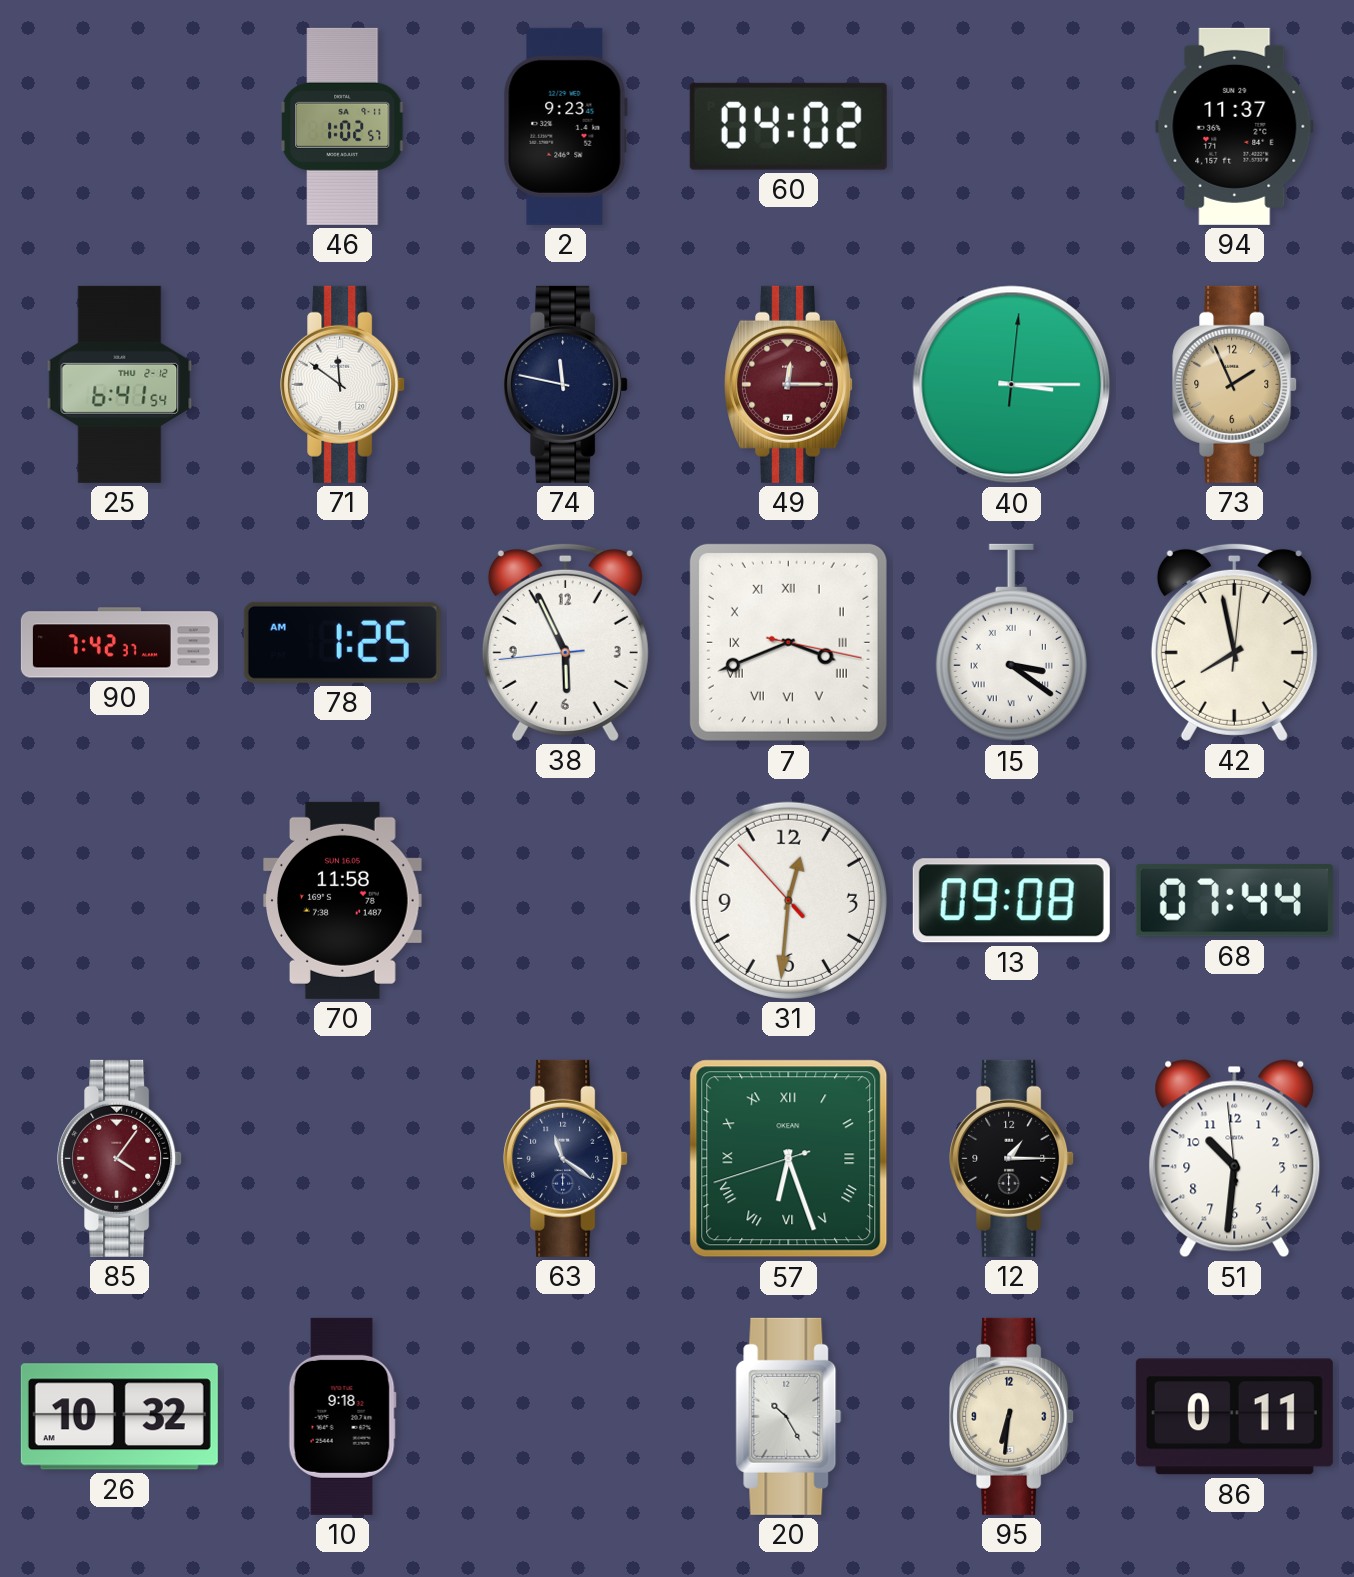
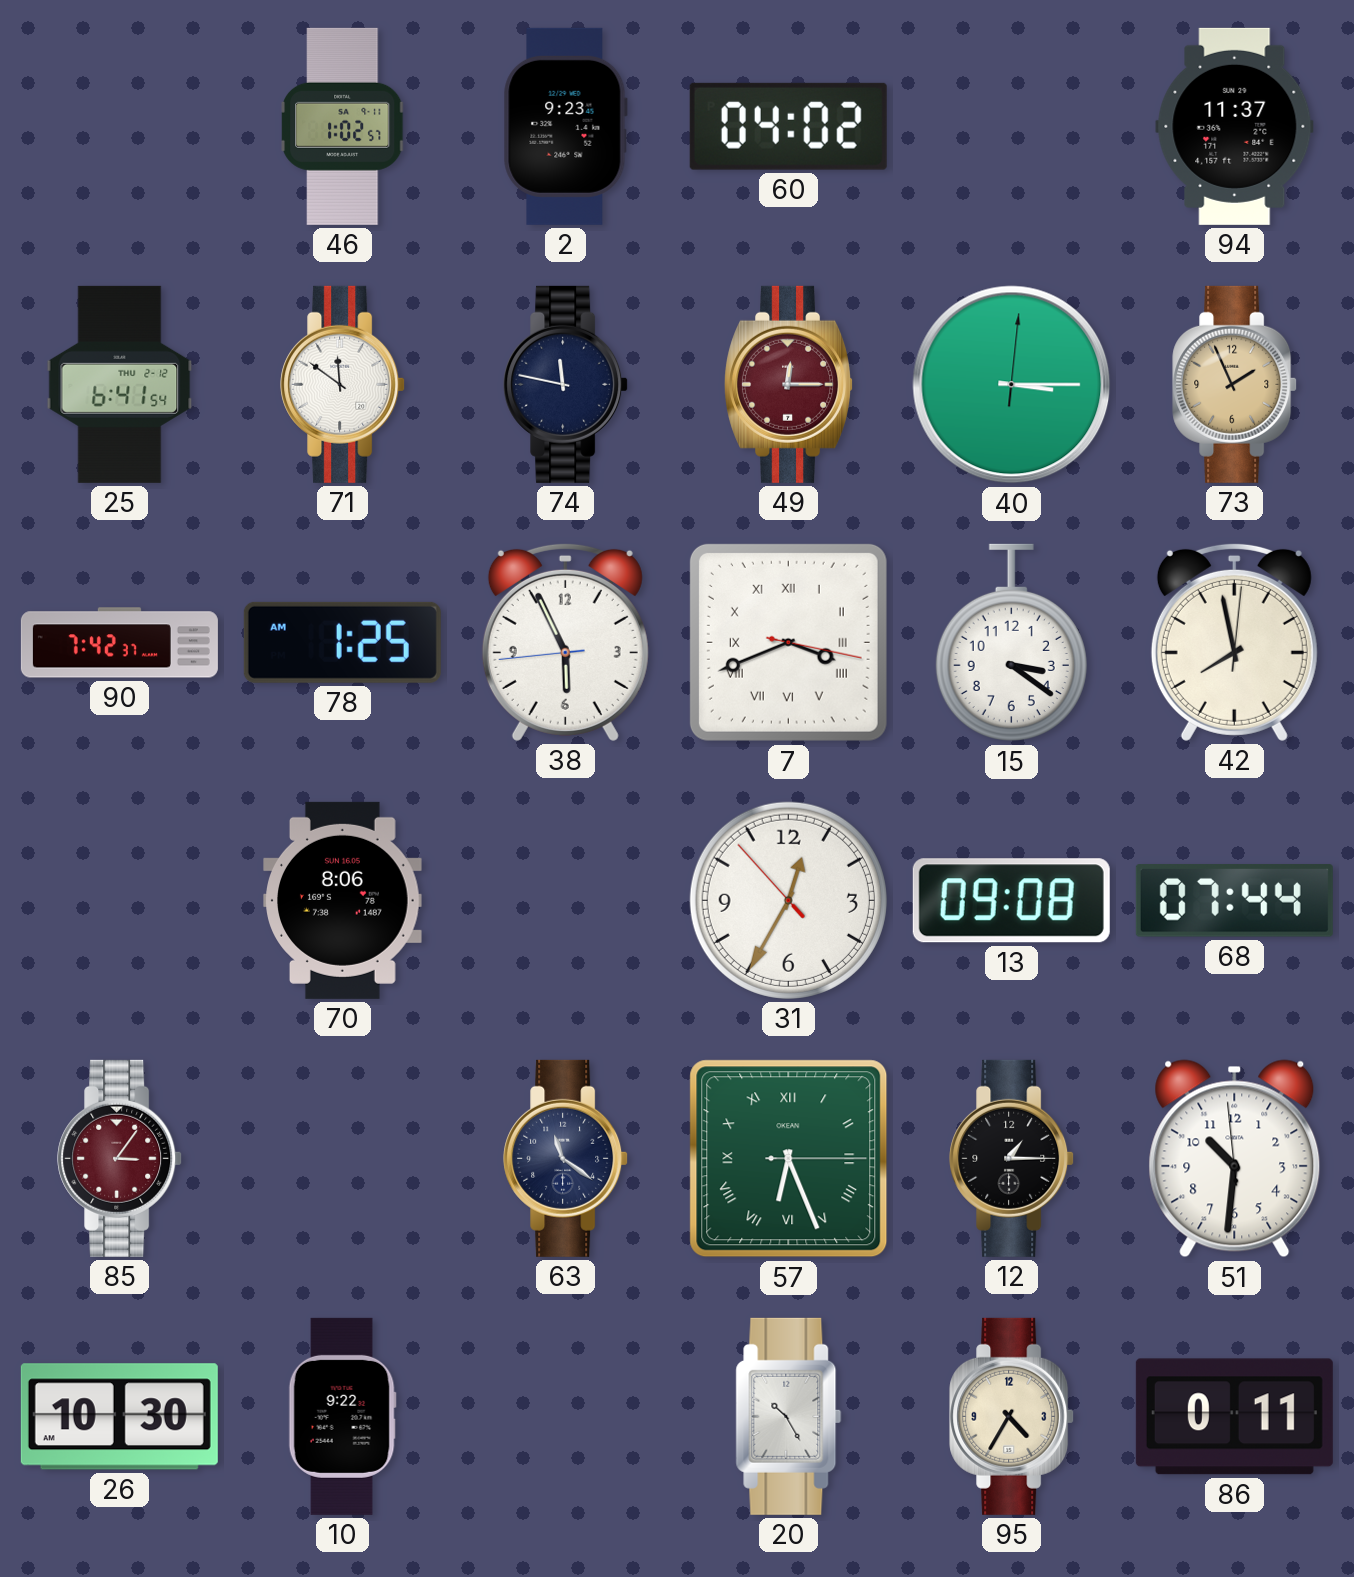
15 numerals: Roman -> Arabic
70: 11:58 -> 8:06
31: 12:30 -> 12:34
85: 4:06 -> 3:06
57: 6:26:42 -> 6:26:15
26: 10:32 -> 10:30
10: 9:18 -> 9:22
95: 6:31 -> 4:35
